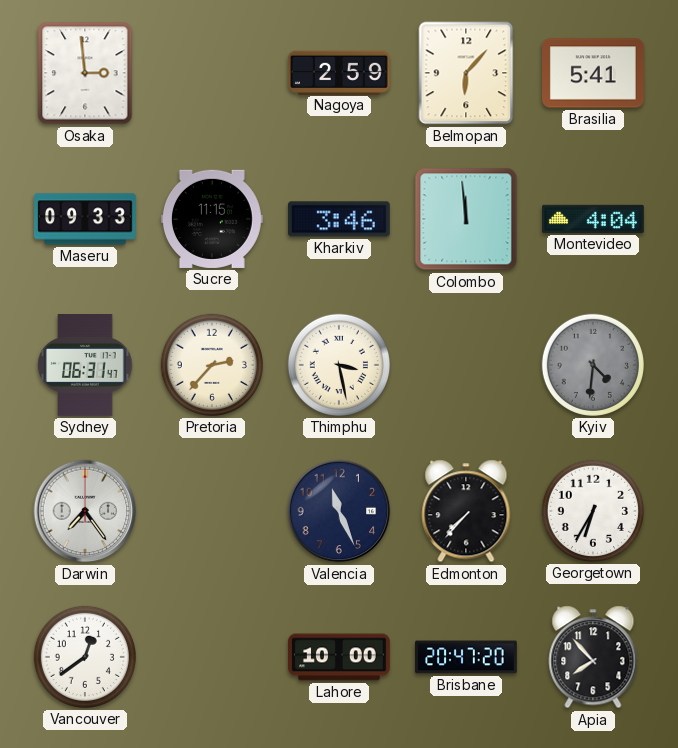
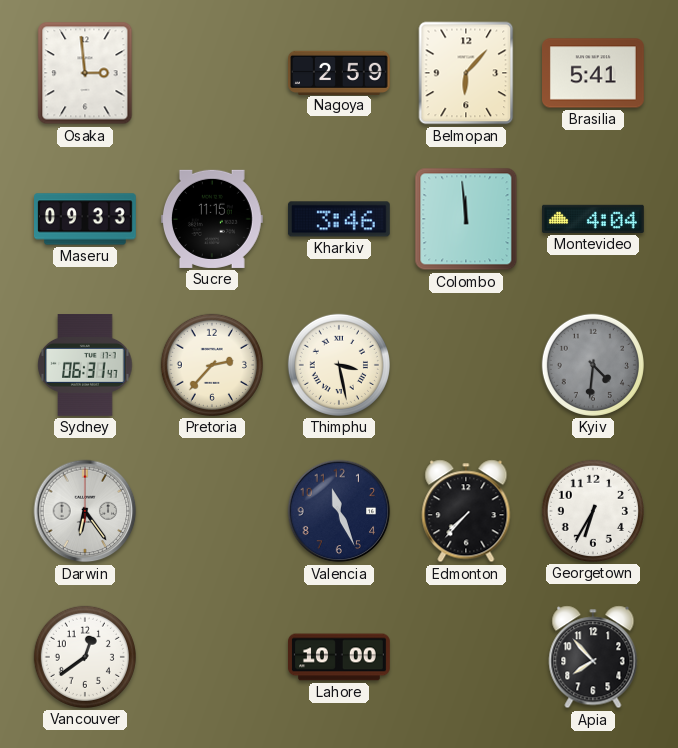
Darwin: 7:24 -> 6:24
Brisbane: 20:47 -> none
